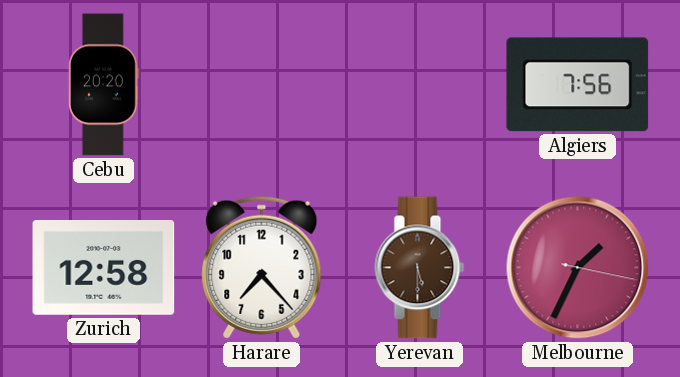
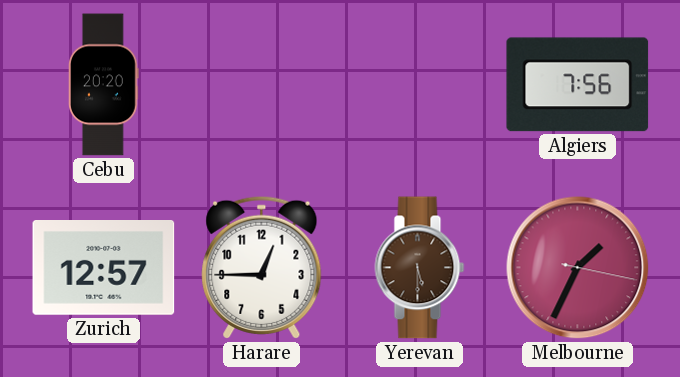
Zurich: 12:58 -> 12:57
Harare: 7:23 -> 12:45
